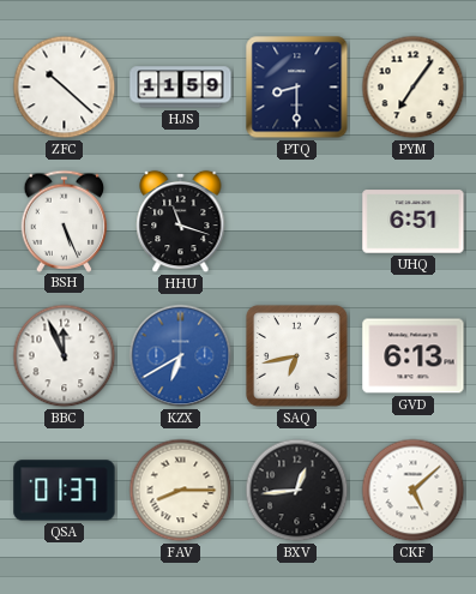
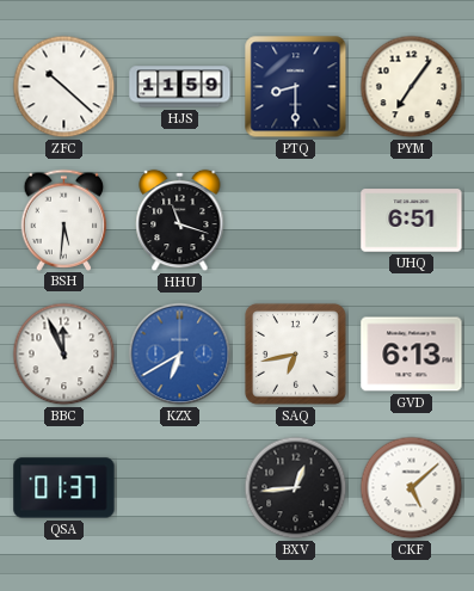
BSH: 5:26 -> 5:31
FAV: 8:15 -> none
